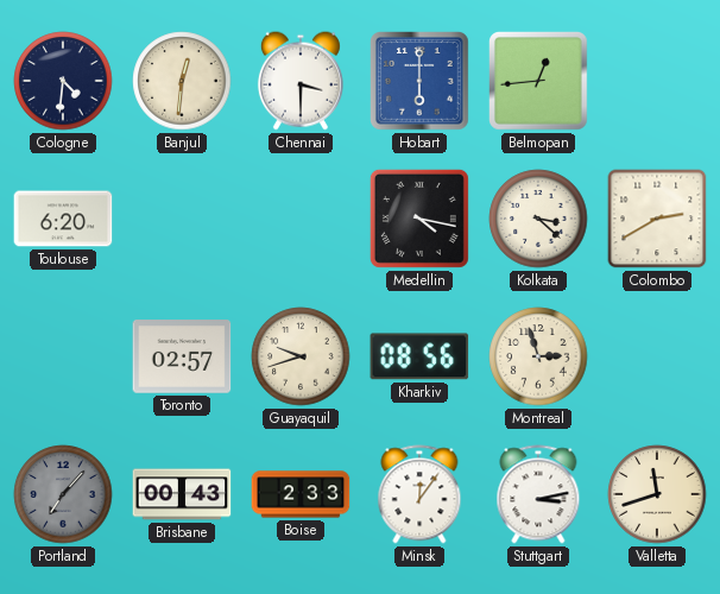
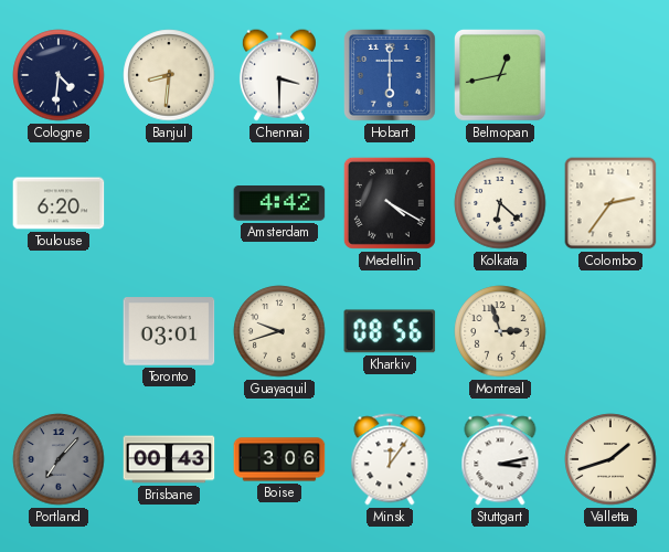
Banjul: 12:31 -> 8:31
Belmopan: 12:44 -> 12:43
Amsterdam: none -> 4:42
Medellin: 4:17 -> 4:20
Kolkata: 3:22 -> 6:22
Colombo: 2:40 -> 2:36
Toronto: 02:57 -> 03:01
Boise: 2:33 -> 3:06
Valletta: 11:42 -> 1:42
